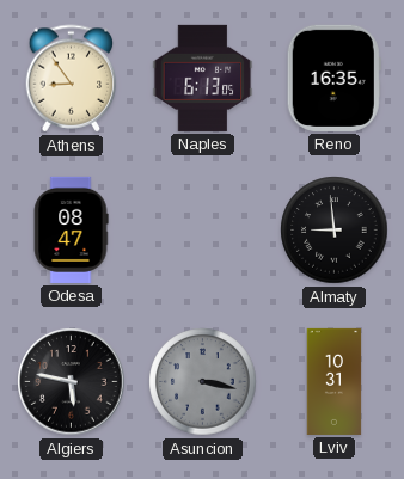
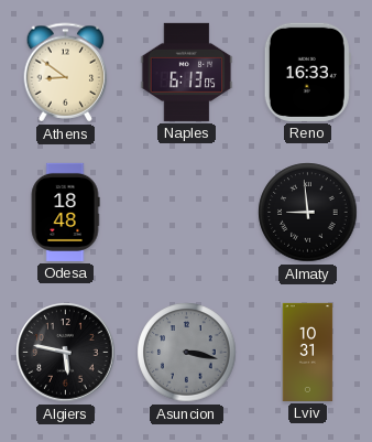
Athens: 8:54 -> 8:51
Reno: 16:35 -> 16:33
Odesa: 08:47 -> 18:48
